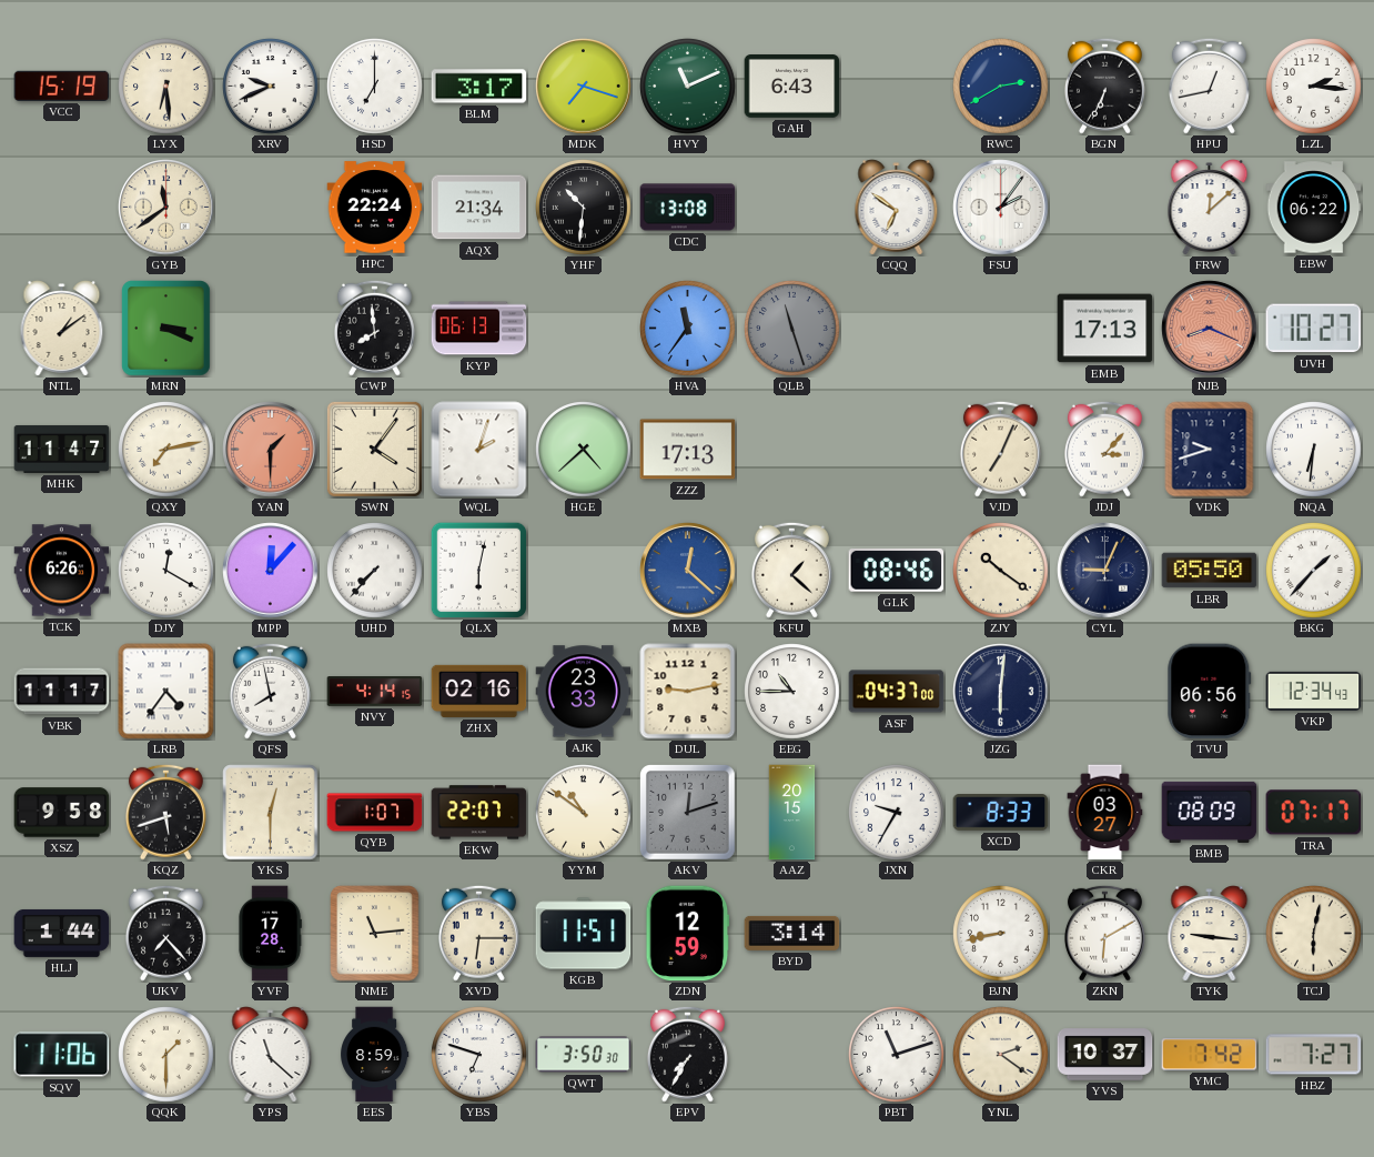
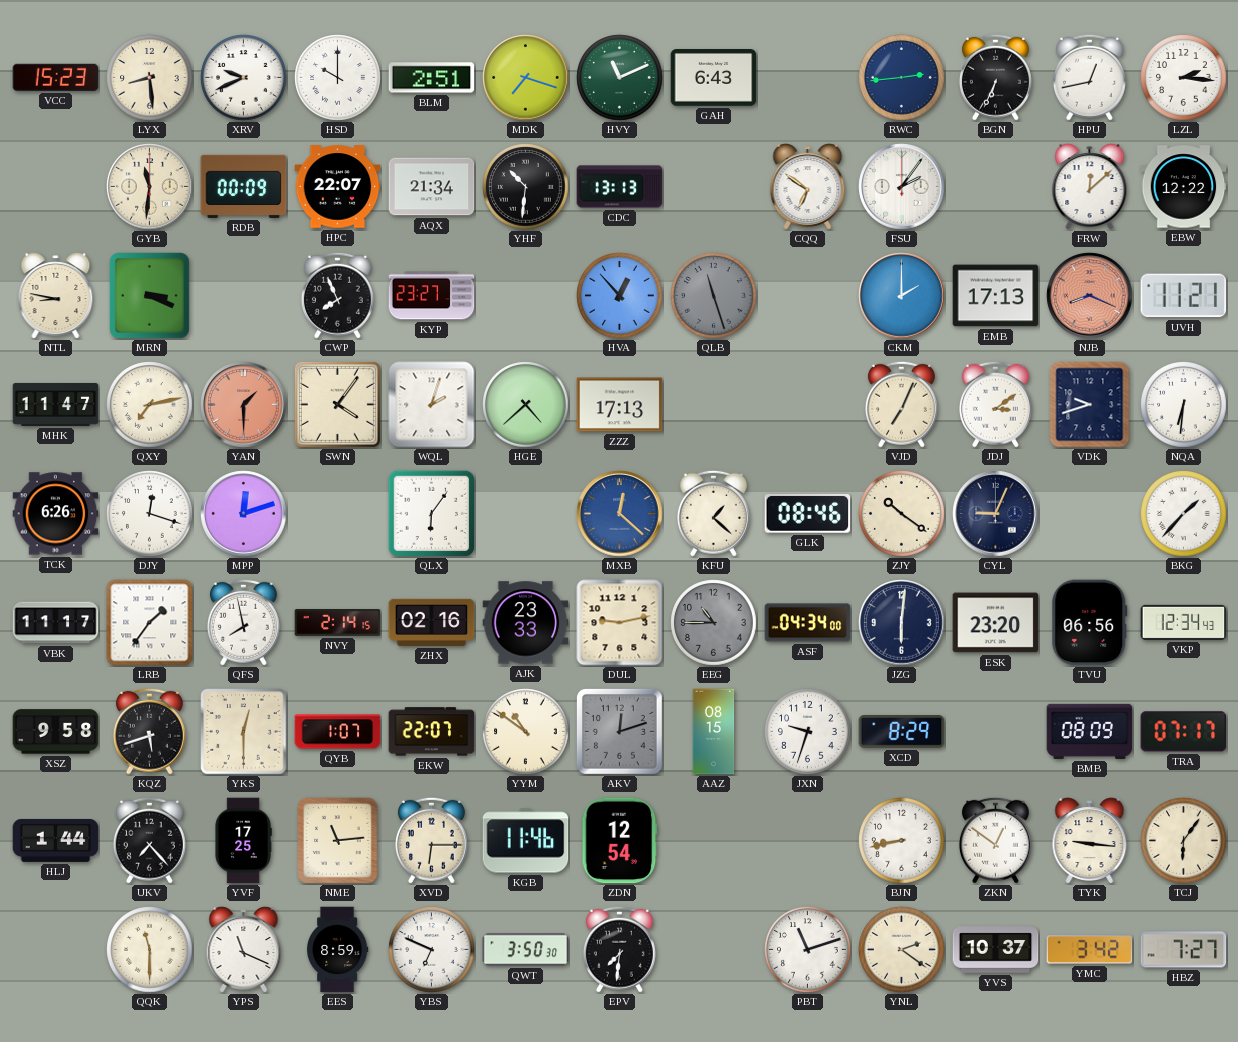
VCC: 15:19 -> 15:23
LYX: 6:29 -> 8:29
HSD: 7:00 -> 10:00
BLM: 3:17 -> 2:51
RWC: 2:40 -> 2:44
GYB: 11:39 -> 11:31
RDB: none -> 00:09
HPC: 22:24 -> 22:07
CDC: 13:08 -> 13:13
EBW: 06:22 -> 12:22
NTL: 1:09 -> 8:47
CWP: 7:59 -> 7:56
KYP: 06:13 -> 23:27
HVA: 11:36 -> 12:53
CKM: none -> 2:00
UVH: 10:27 -> 11:21
JDJ: 3:07 -> 3:09
DJY: 12:20 -> 12:18
MPP: 12:07 -> 12:12
UHD: 7:37 -> none
QLX: 6:02 -> 6:06
LBR: 05:50 -> none
LRB: 4:36 -> 1:36
NVY: 4:14 -> 2:14
EEG dial: white -> grey
ASF: 04:37 -> 04:34
ESK: none -> 23:20
AAZ: 20:15 -> 08:15
JXN: 9:35 -> 9:33
XCD: 8:33 -> 8:29
CKR: 03:27 -> none
YVF: 17:28 -> 17:25
KGB: 11:51 -> 11:46
ZDN: 12:59 -> 12:54
BYD: 3:14 -> none
ZKN: 6:10 -> 12:51
TCJ: 6:02 -> 6:06
SQV: 11:06 -> none
QQK: 1:30 -> 11:30
YPS: 11:22 -> 11:19
YBS: 6:48 -> 6:49
EPV: 7:35 -> 7:31
YMC: 7:42 -> 3:42
